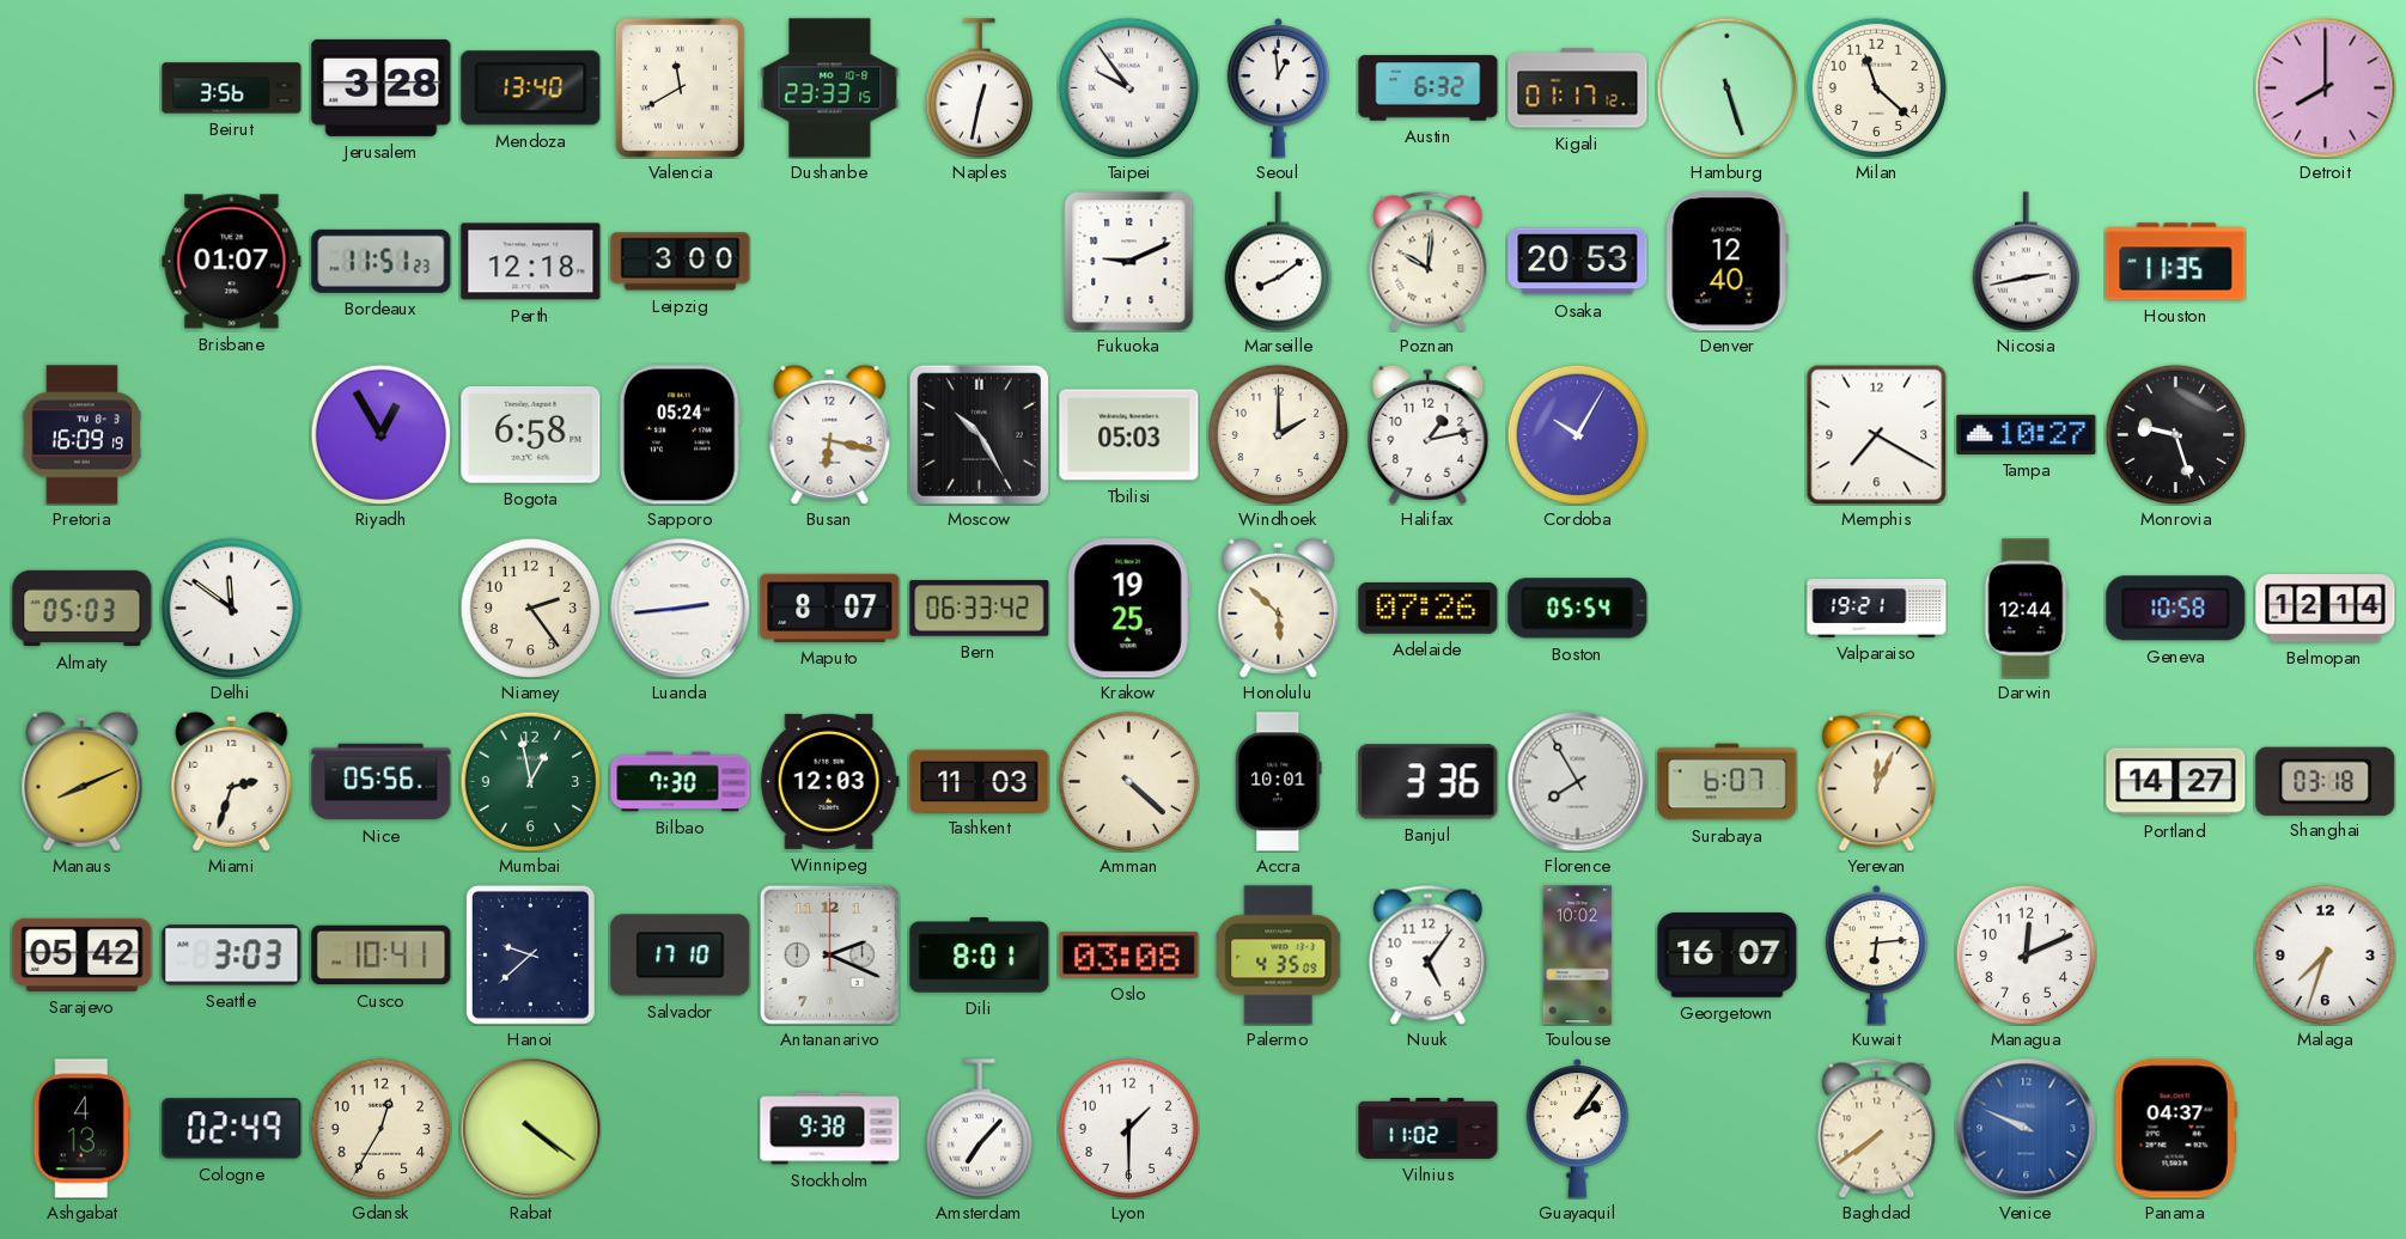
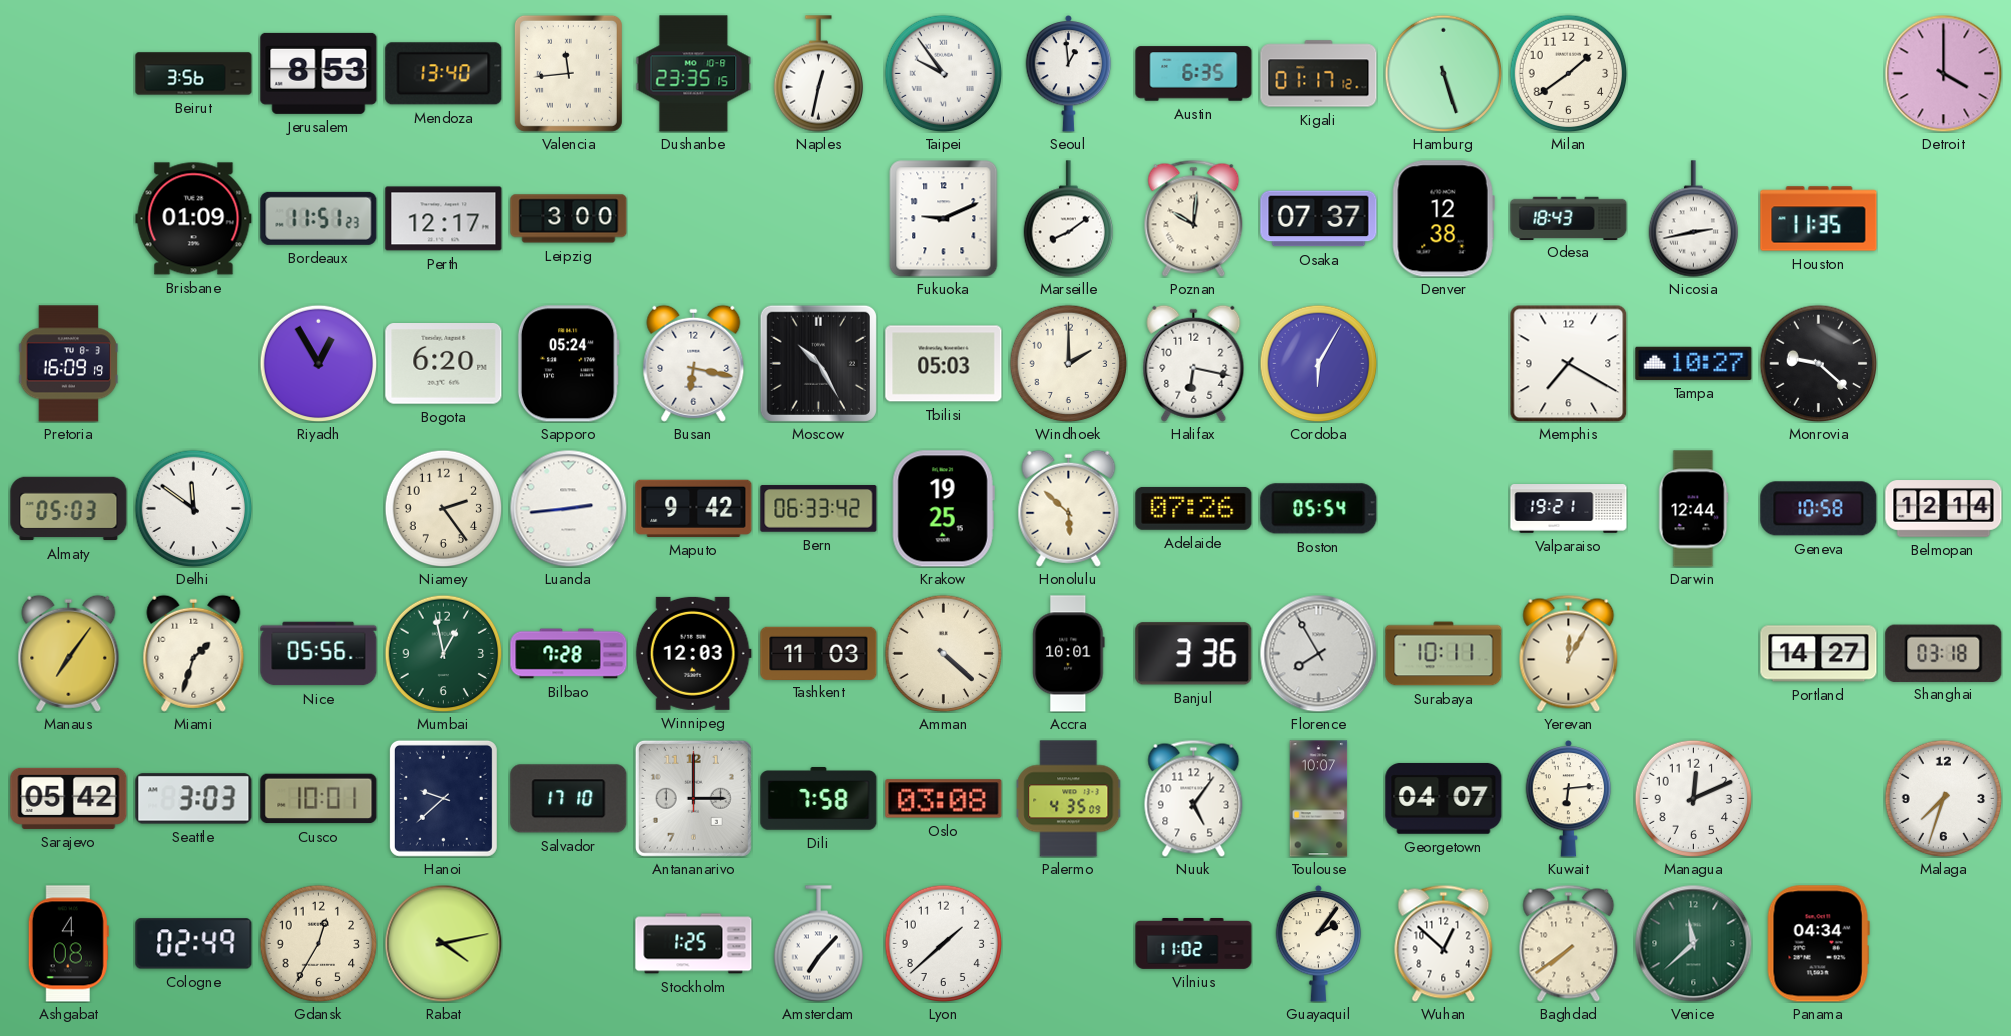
Jerusalem: 3:28 -> 8:53
Valencia: 11:40 -> 11:44
Dushanbe: 23:33 -> 23:35
Austin: 6:32 -> 6:35
Milan: 11:22 -> 1:39
Detroit: 8:00 -> 4:00
Brisbane: 01:07 -> 01:09
Perth: 12:18 -> 12:17
Osaka: 20:53 -> 07:37
Denver: 12:40 -> 12:38
Odesa: none -> 18:43
Bogota: 6:58 -> 6:20
Halifax: 1:13 -> 6:17
Cordoba: 10:05 -> 6:05
Monrovia: 9:27 -> 9:22
Maputo: 8:07 -> 9:42
Manaus: 8:11 -> 7:06
Miami: 2:33 -> 1:33
Bilbao: 7:30 -> 7:28
Surabaya: 6:07 -> 10:11
Yerevan: 12:04 -> 12:05
Cusco: 10:41 -> 10:01
Antananarivo: 2:19 -> 3:00
Dili: 8:01 -> 7:58
Toulouse: 10:02 -> 10:07
Georgetown: 16:07 -> 04:07
Ashgabat: 4:13 -> 4:08
Rabat: 4:21 -> 4:13
Stockholm: 9:38 -> 1:25
Lyon: 1:30 -> 1:38
Wuhan: none -> 12:52
Venice: 9:49 -> 11:38
Venice dial: blue -> green
Panama: 04:37 -> 04:34
